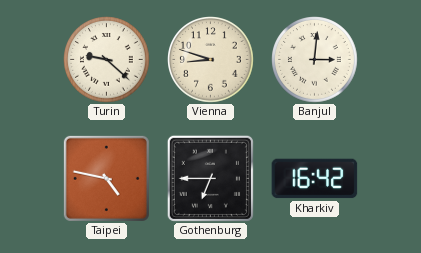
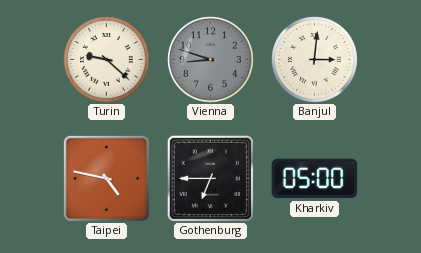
Vienna dial: cream -> grey
Kharkiv: 16:42 -> 05:00
